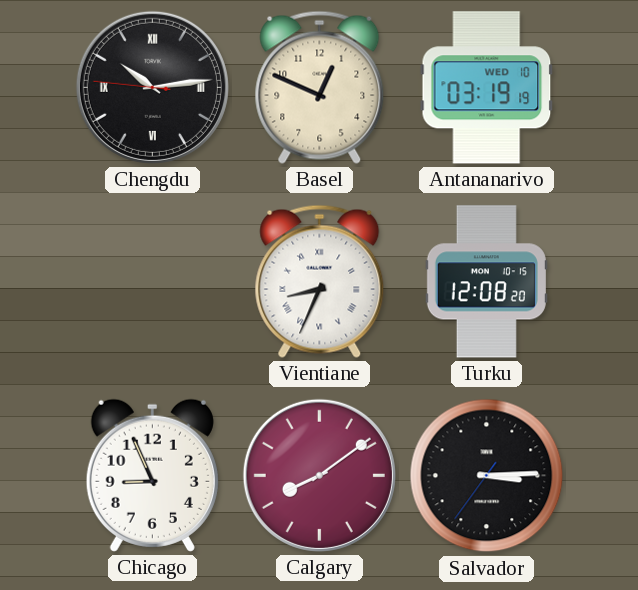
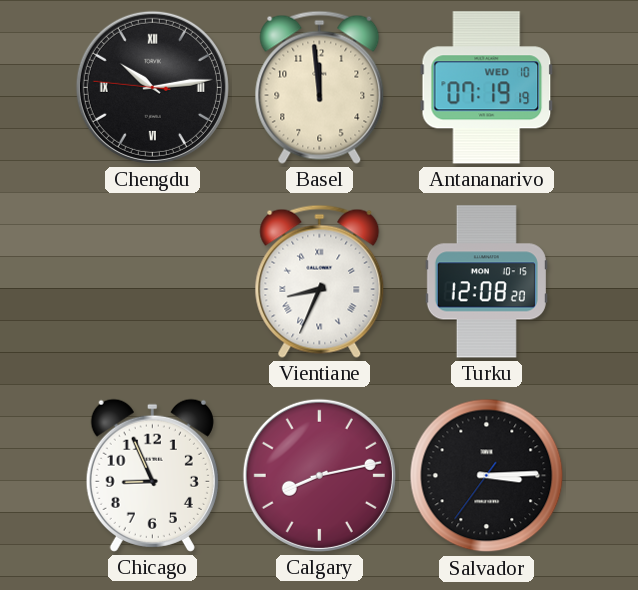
Basel: 12:49 -> 11:59
Antananarivo: 03:19 -> 07:19
Calgary: 8:09 -> 8:13
